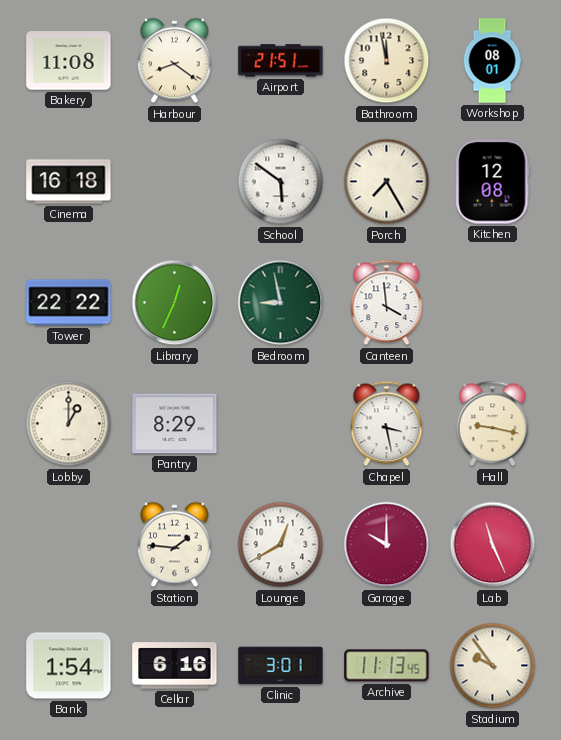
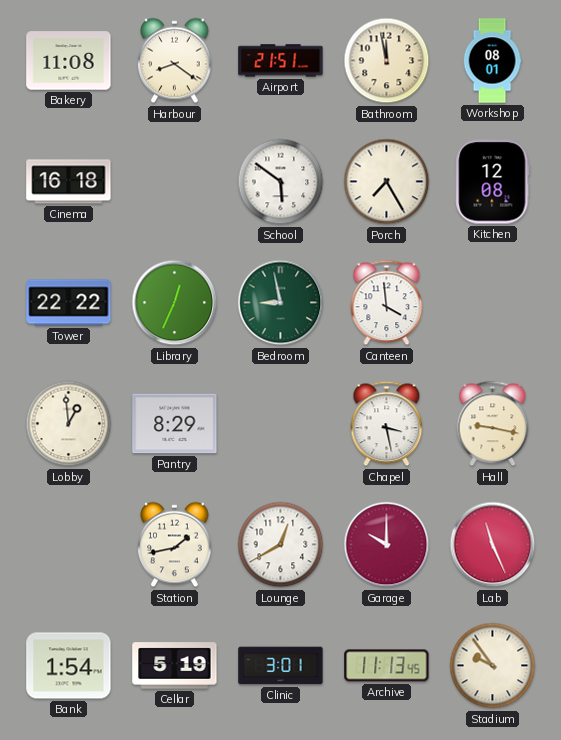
Lobby: 1:00 -> 12:59
Station: 1:46 -> 1:43
Cellar: 6:16 -> 5:19
